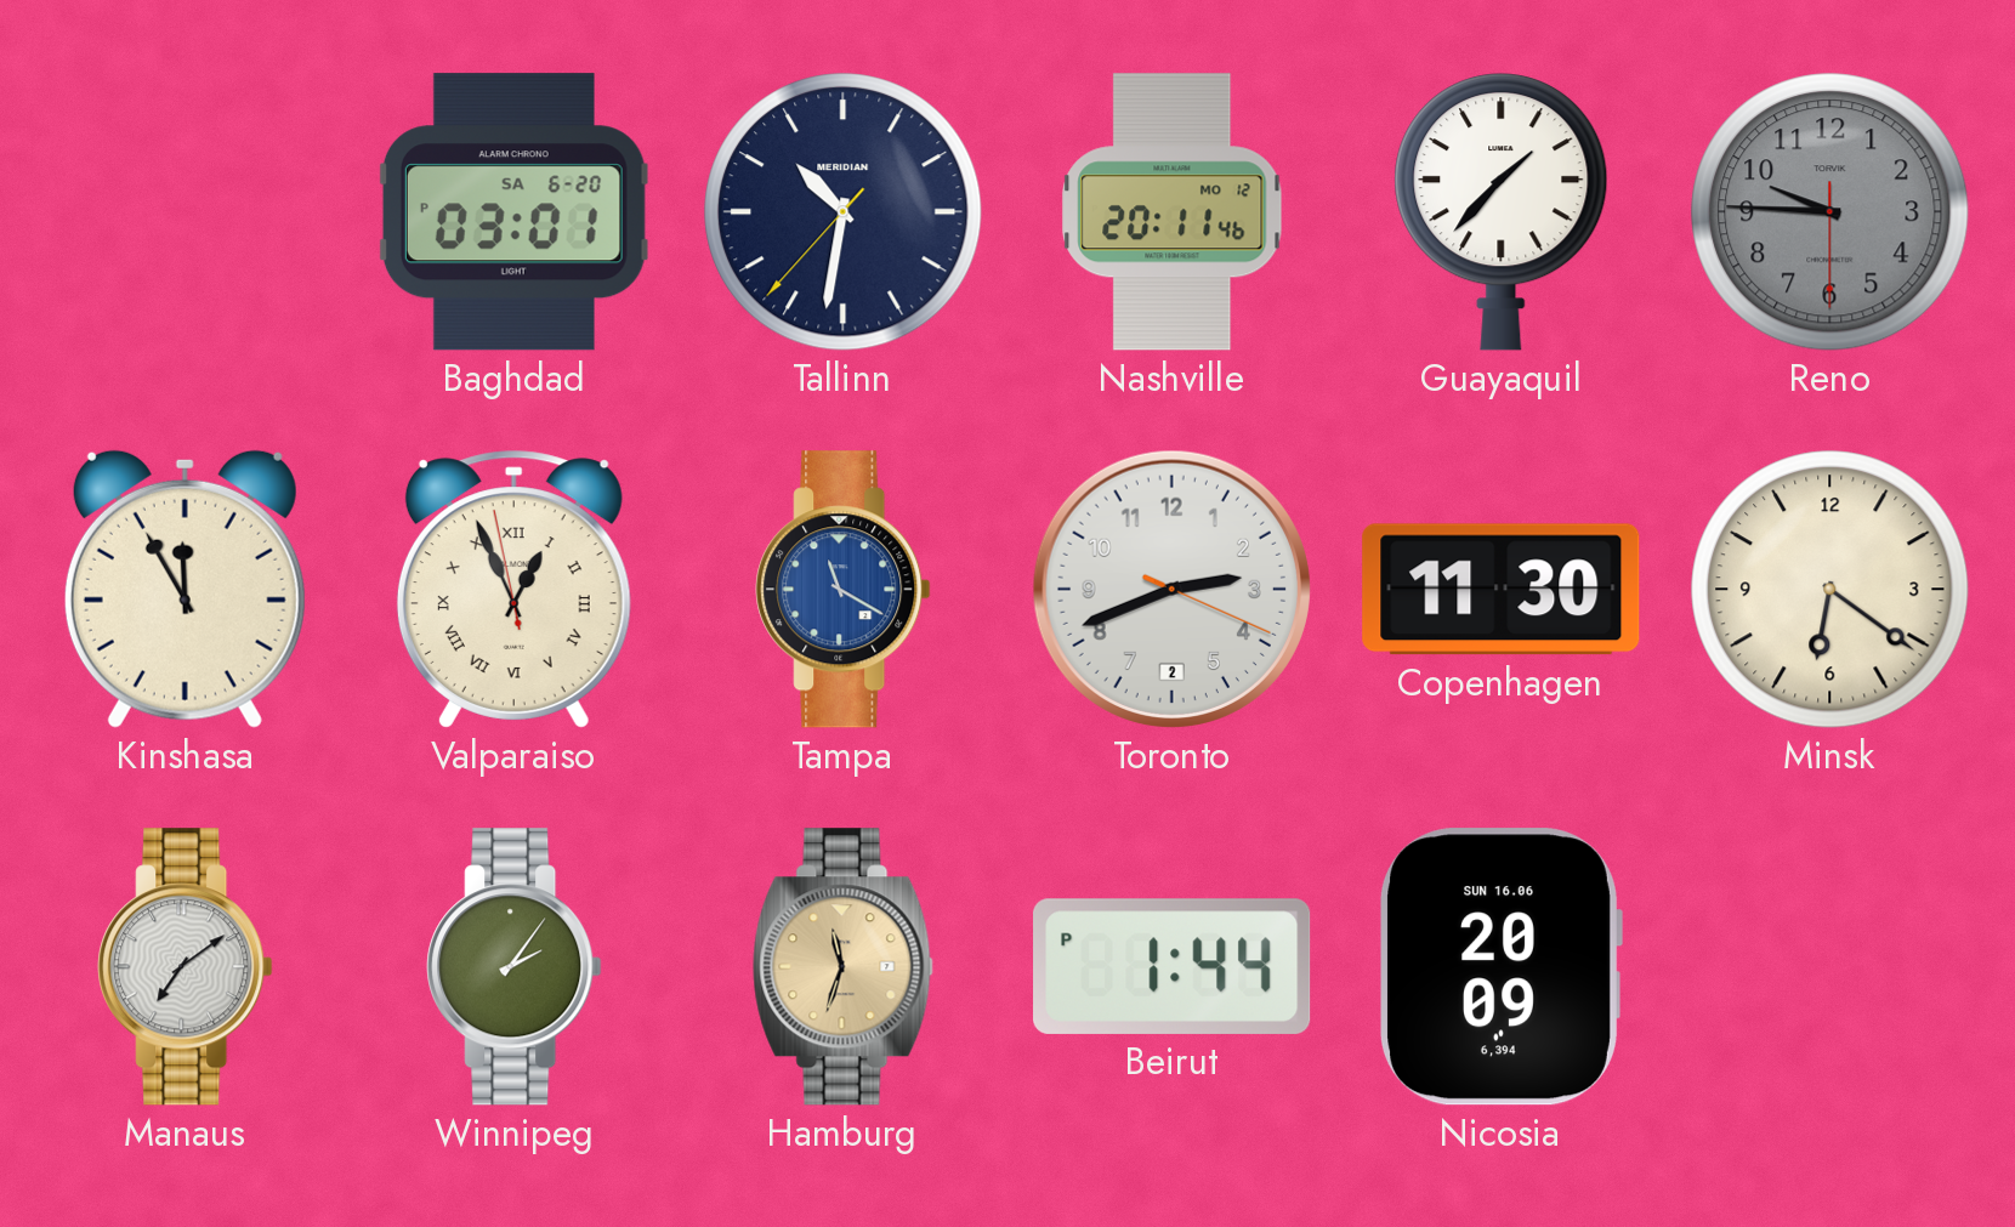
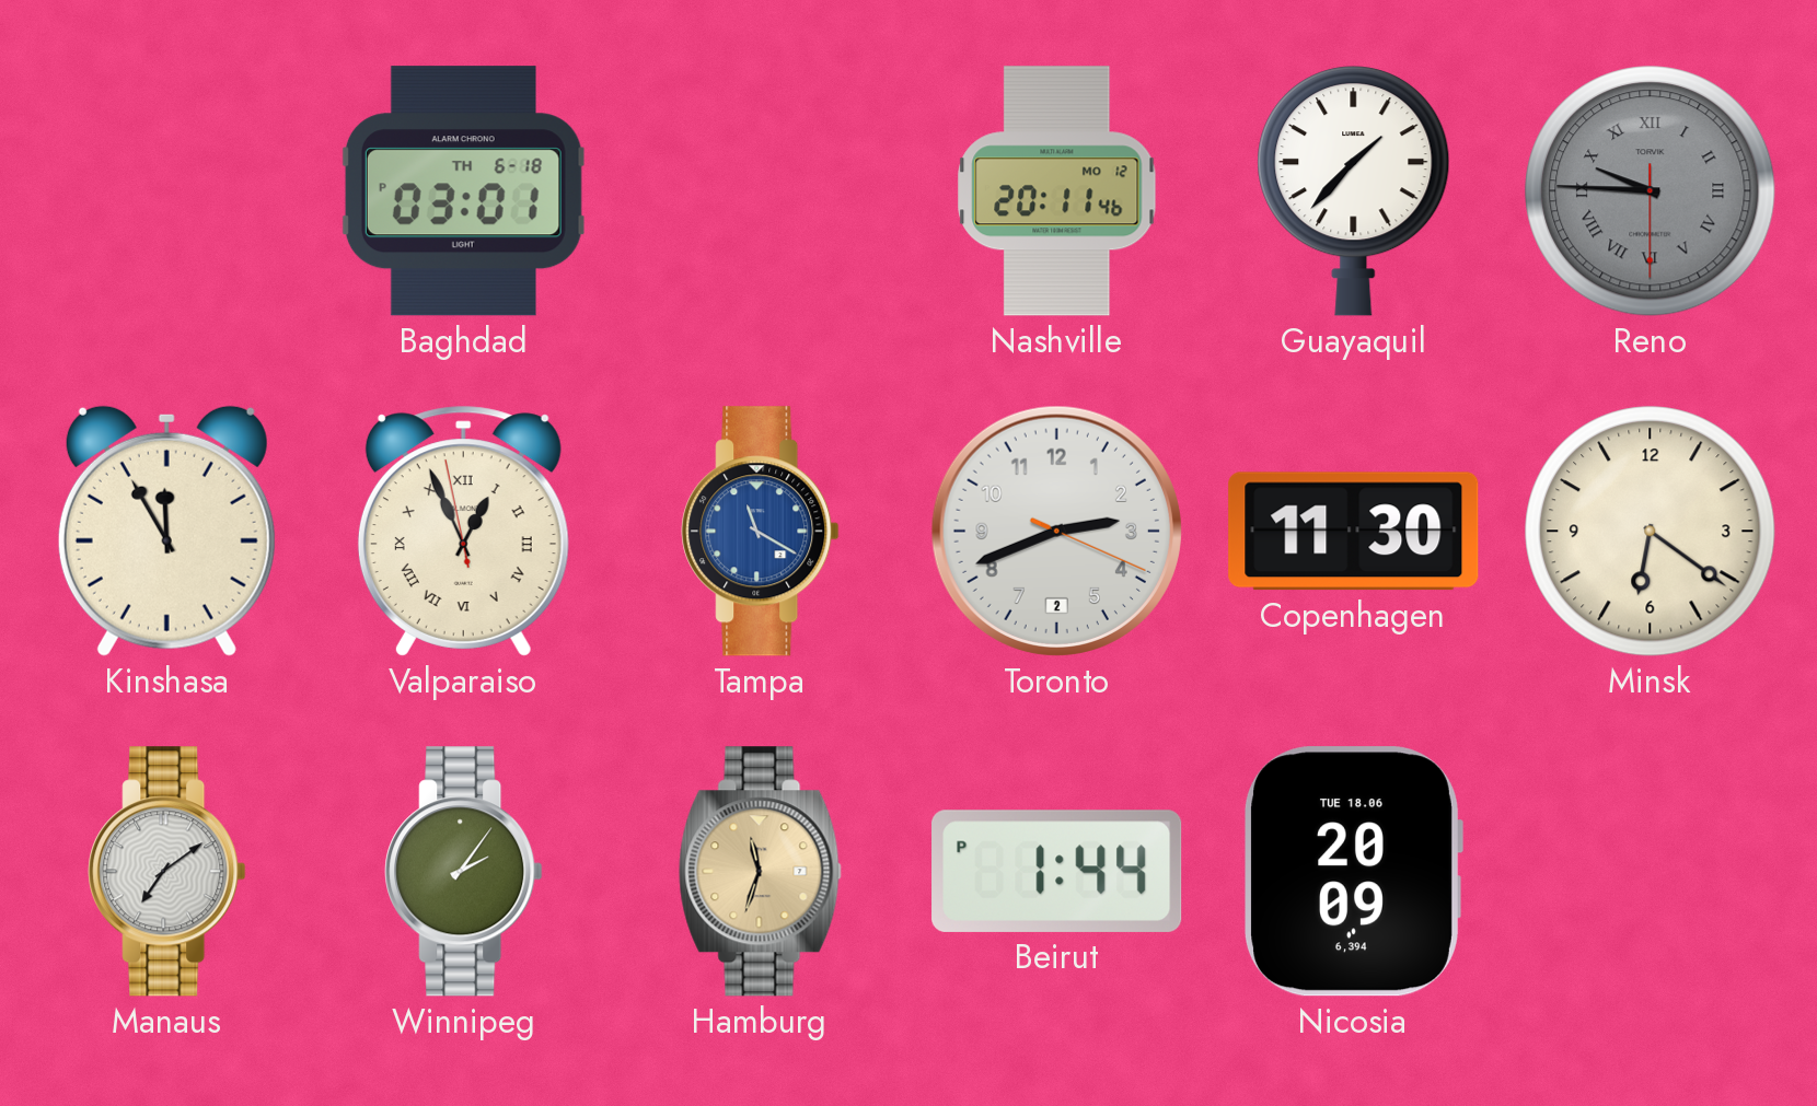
Baghdad date: SA 6-20 -> TH 6-18
Tallinn: 10:31 -> none
Reno numerals: Arabic -> Roman
Nicosia date: SUN 16.06 -> TUE 18.06
